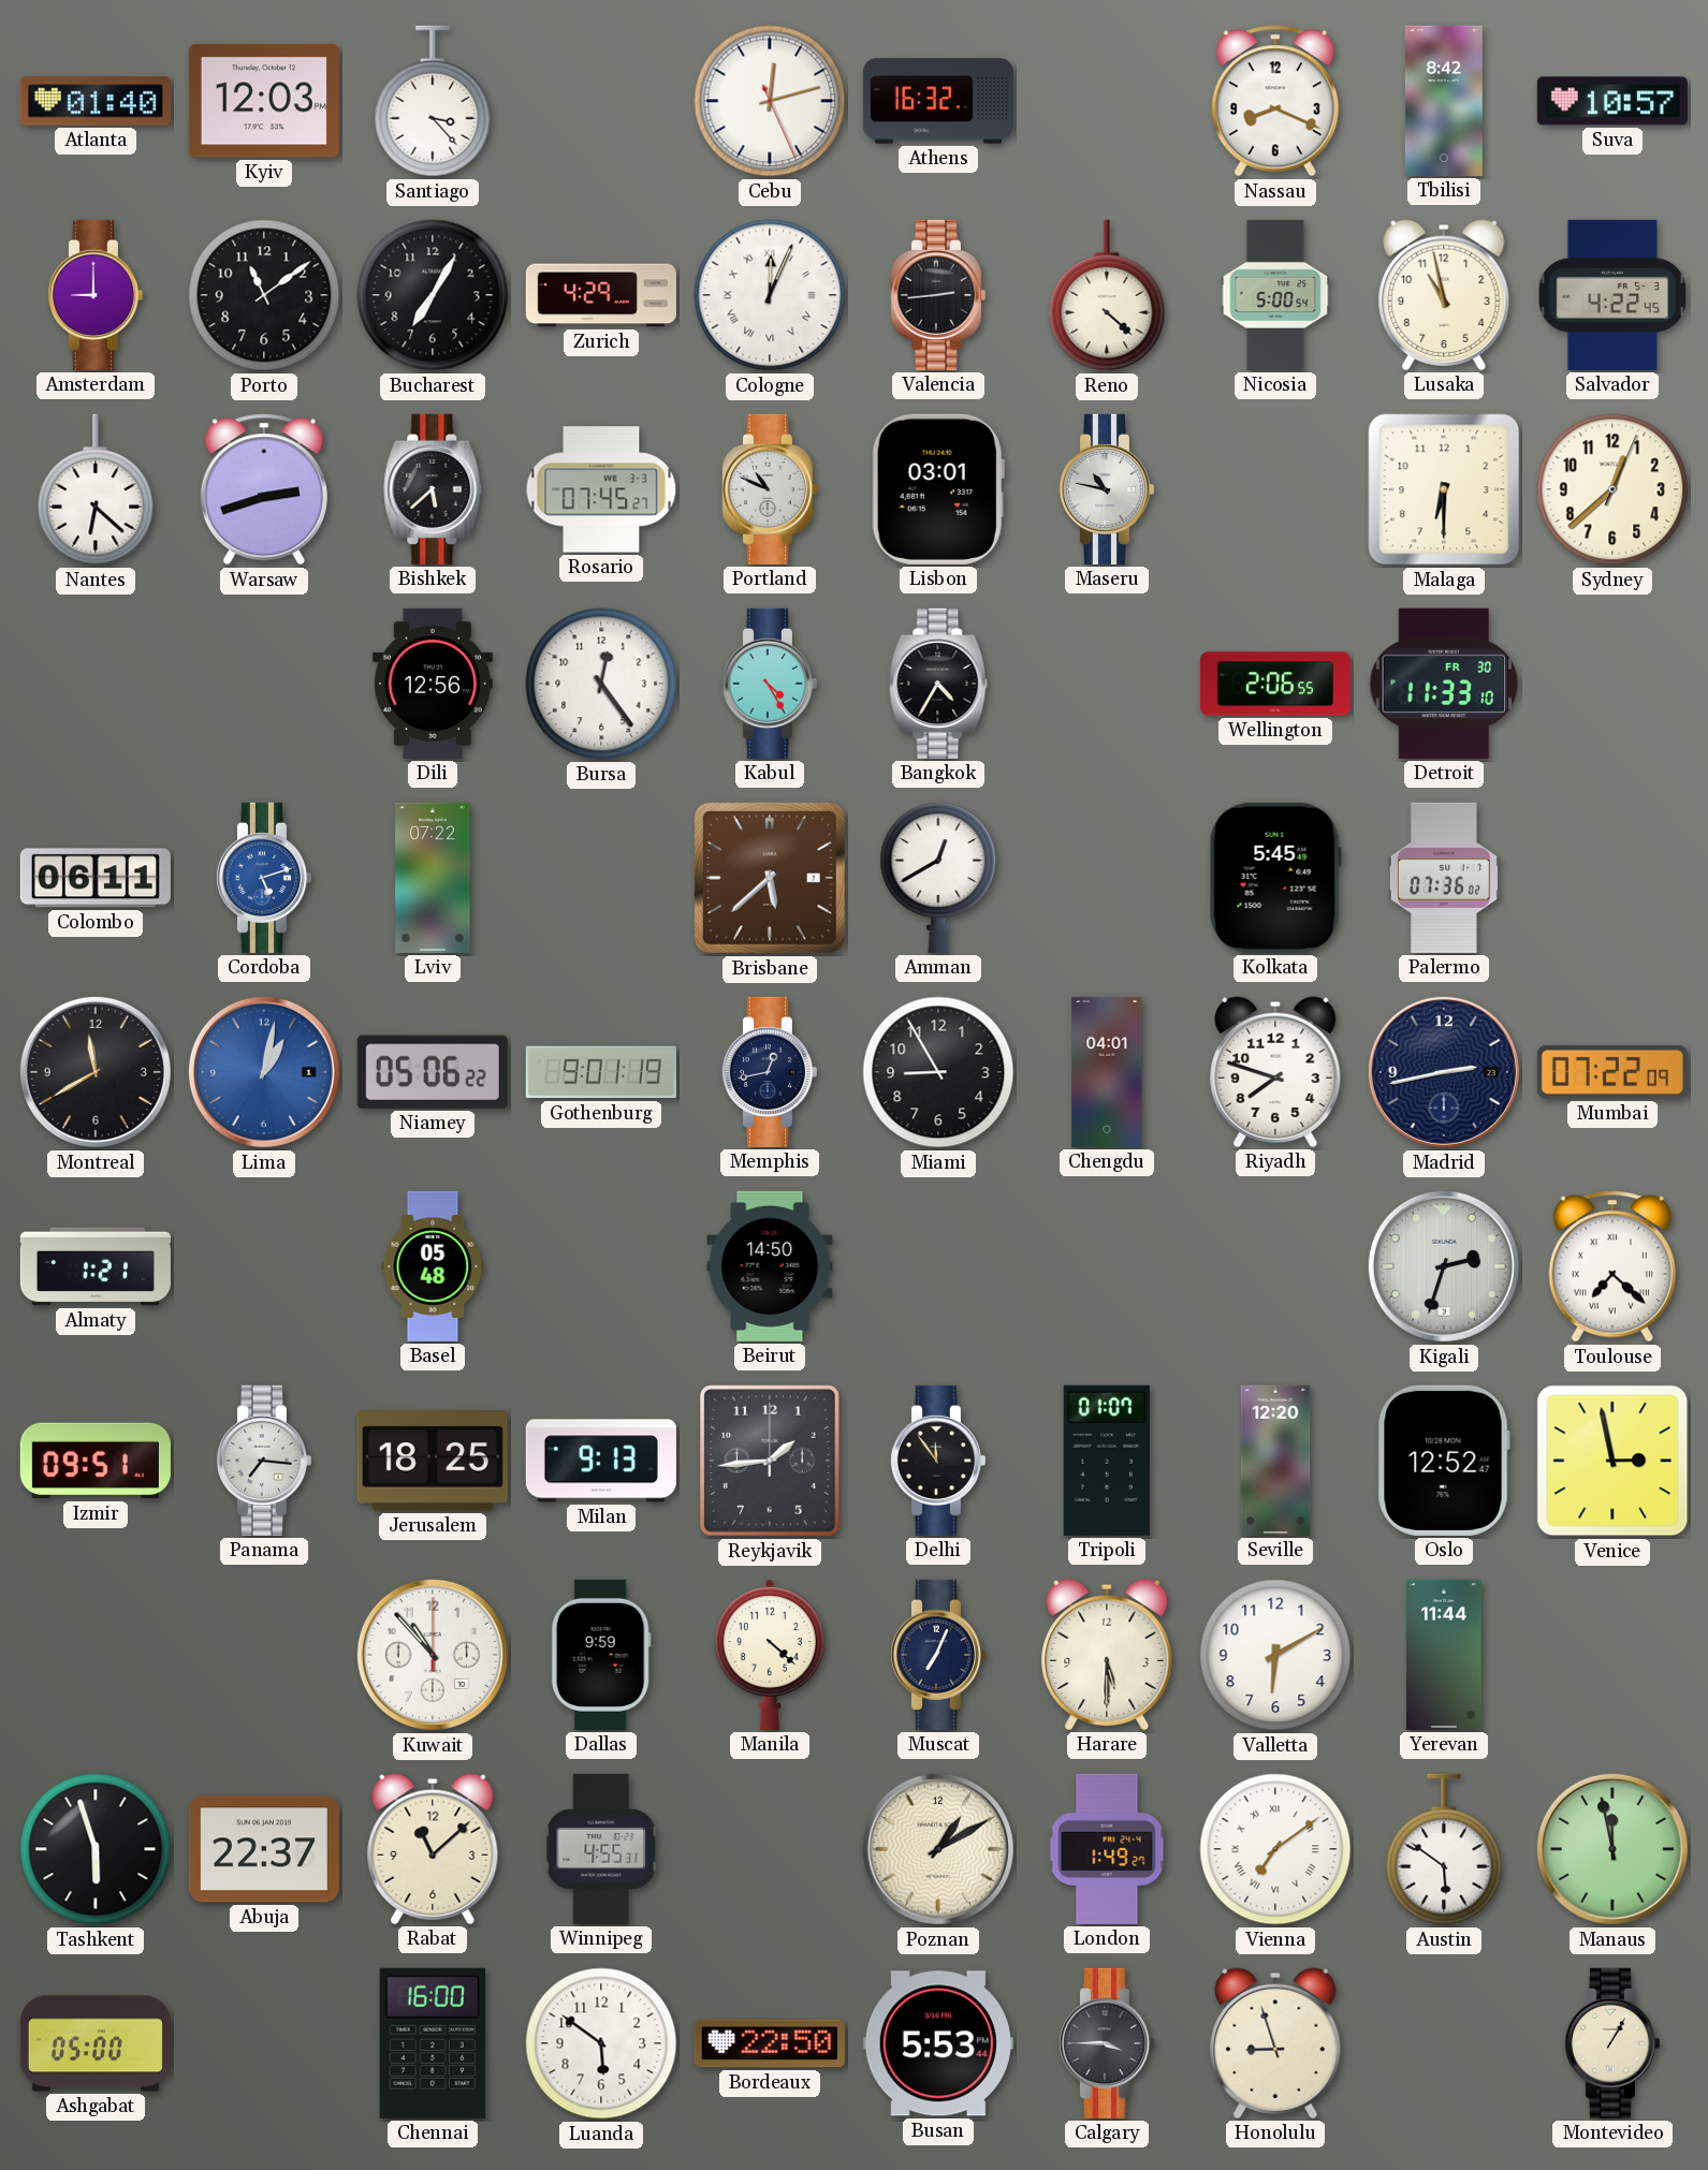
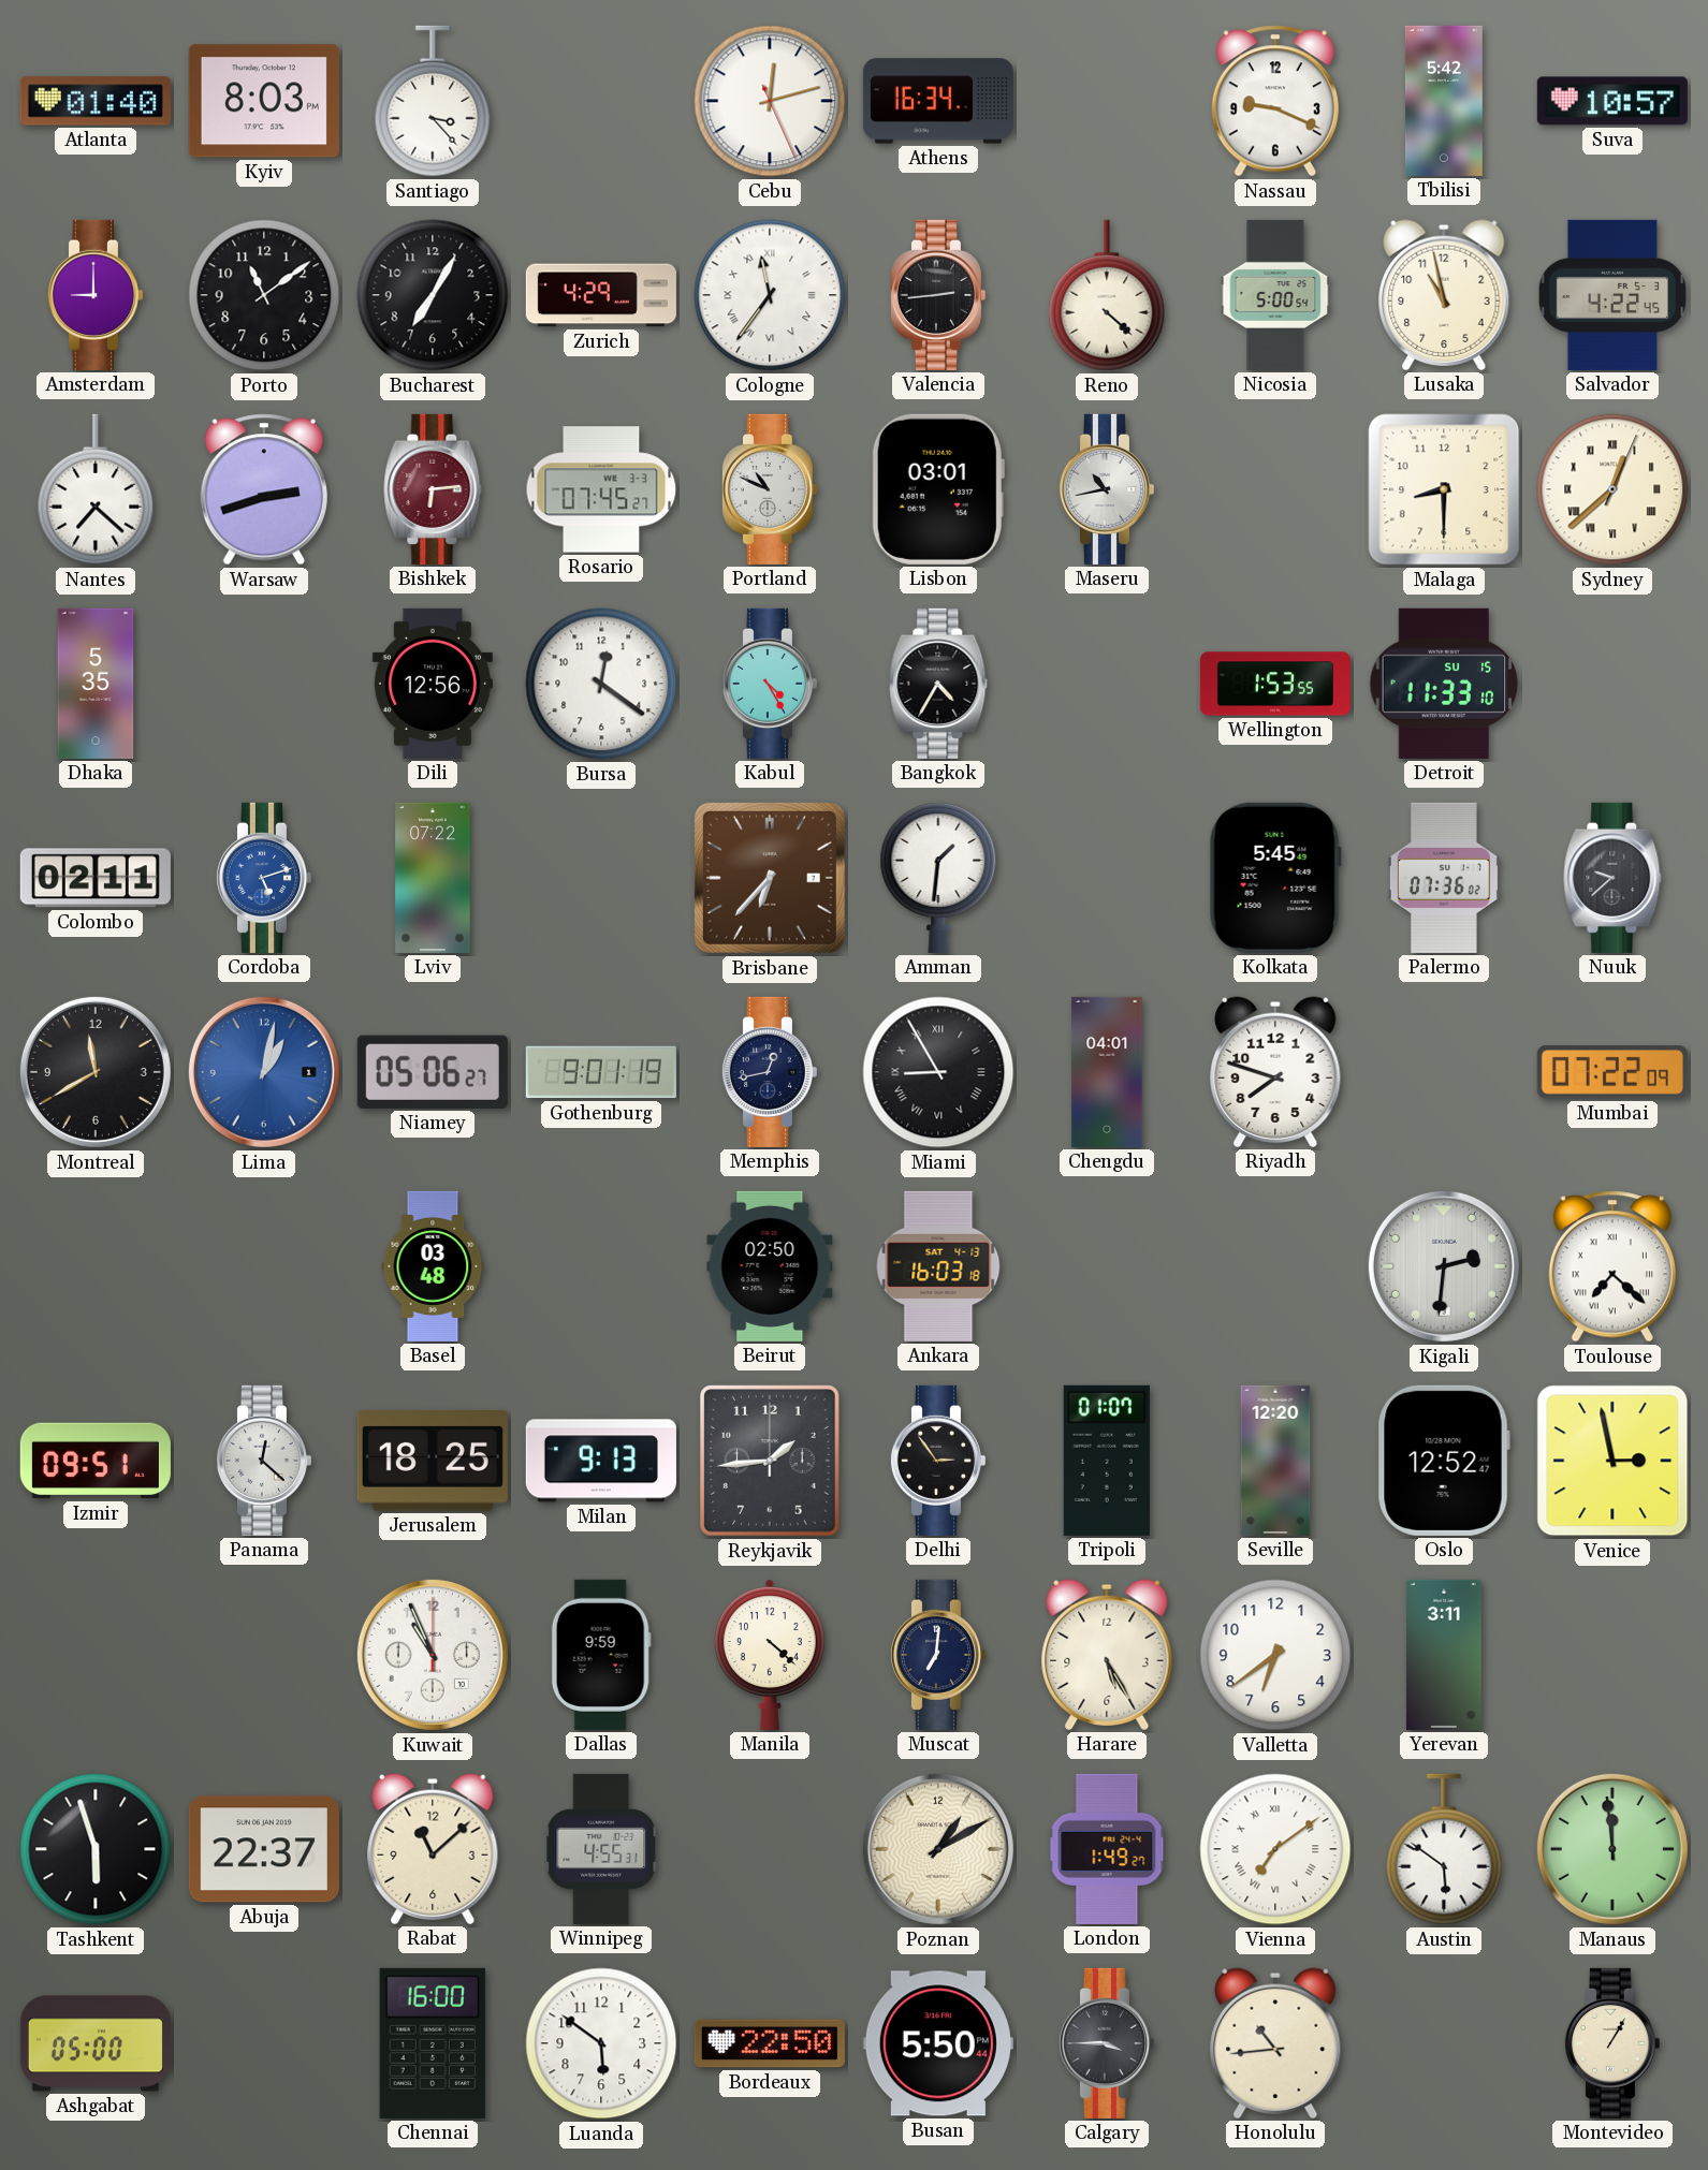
Kyiv: 12:03 -> 8:03
Athens: 16:32 -> 16:34
Nassau: 8:19 -> 9:19
Tbilisi: 8:42 -> 5:42
Cologne: 12:04 -> 11:36
Nantes: 6:22 -> 7:22
Bishkek: 5:38 -> 6:14
Bishkek dial: black -> burgundy
Maseru: 10:47 -> 10:43
Malaga: 6:30 -> 8:30
Sydney numerals: Arabic -> Roman
Dhaka: none -> 5:35
Bursa: 12:24 -> 12:21
Wellington: 2:06 -> 1:53
Detroit date: FR 30 -> SU 15
Colombo: 06:11 -> 02:11
Brisbane: 5:38 -> 6:37
Amman: 12:40 -> 1:31
Nuuk: none -> 9:38
Niamey: 05:06:22 -> 05:06:27
Miami numerals: Arabic -> Roman
Madrid: 2:43 -> none
Almaty: 1:21 -> none
Basel: 05:48 -> 03:48
Beirut: 14:50 -> 02:50
Ankara: none -> 16:03
Kigali: 2:33 -> 2:31
Panama: 7:16 -> 12:22
Delhi: 11:54 -> 2:54
Kuwait: 10:53 -> 10:56
Muscat: 7:04 -> 7:01
Harare: 5:30 -> 5:25
Valletta: 6:10 -> 6:39
Yerevan: 11:44 -> 3:11
Manaus: 11:58 -> 11:59
Busan: 5:53 -> 5:50
Honolulu: 8:57 -> 10:44
